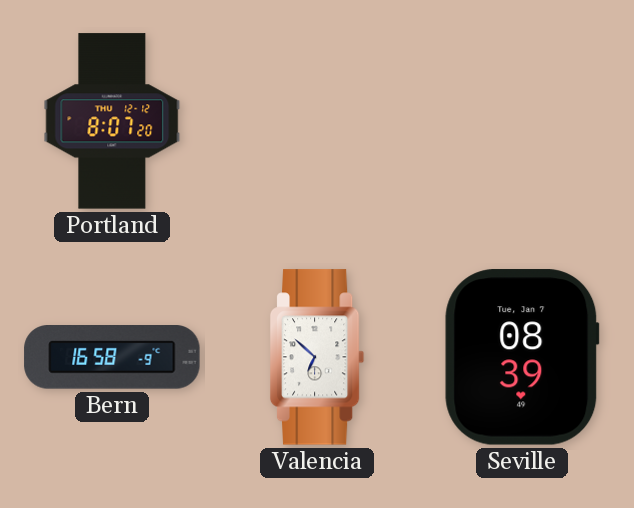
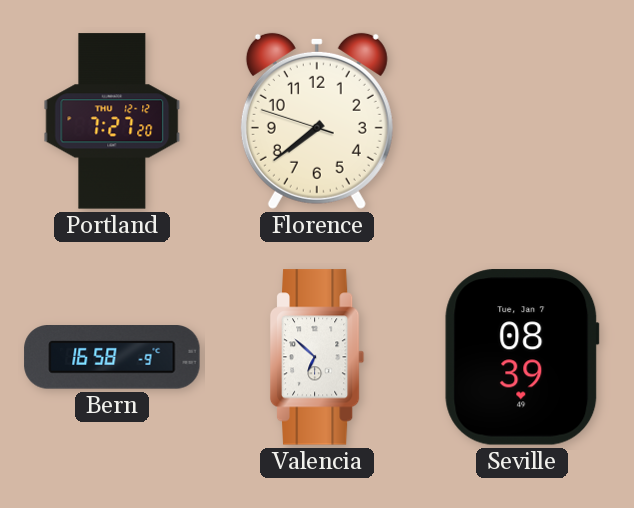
Portland: 8:07 -> 7:27
Florence: none -> 7:38
